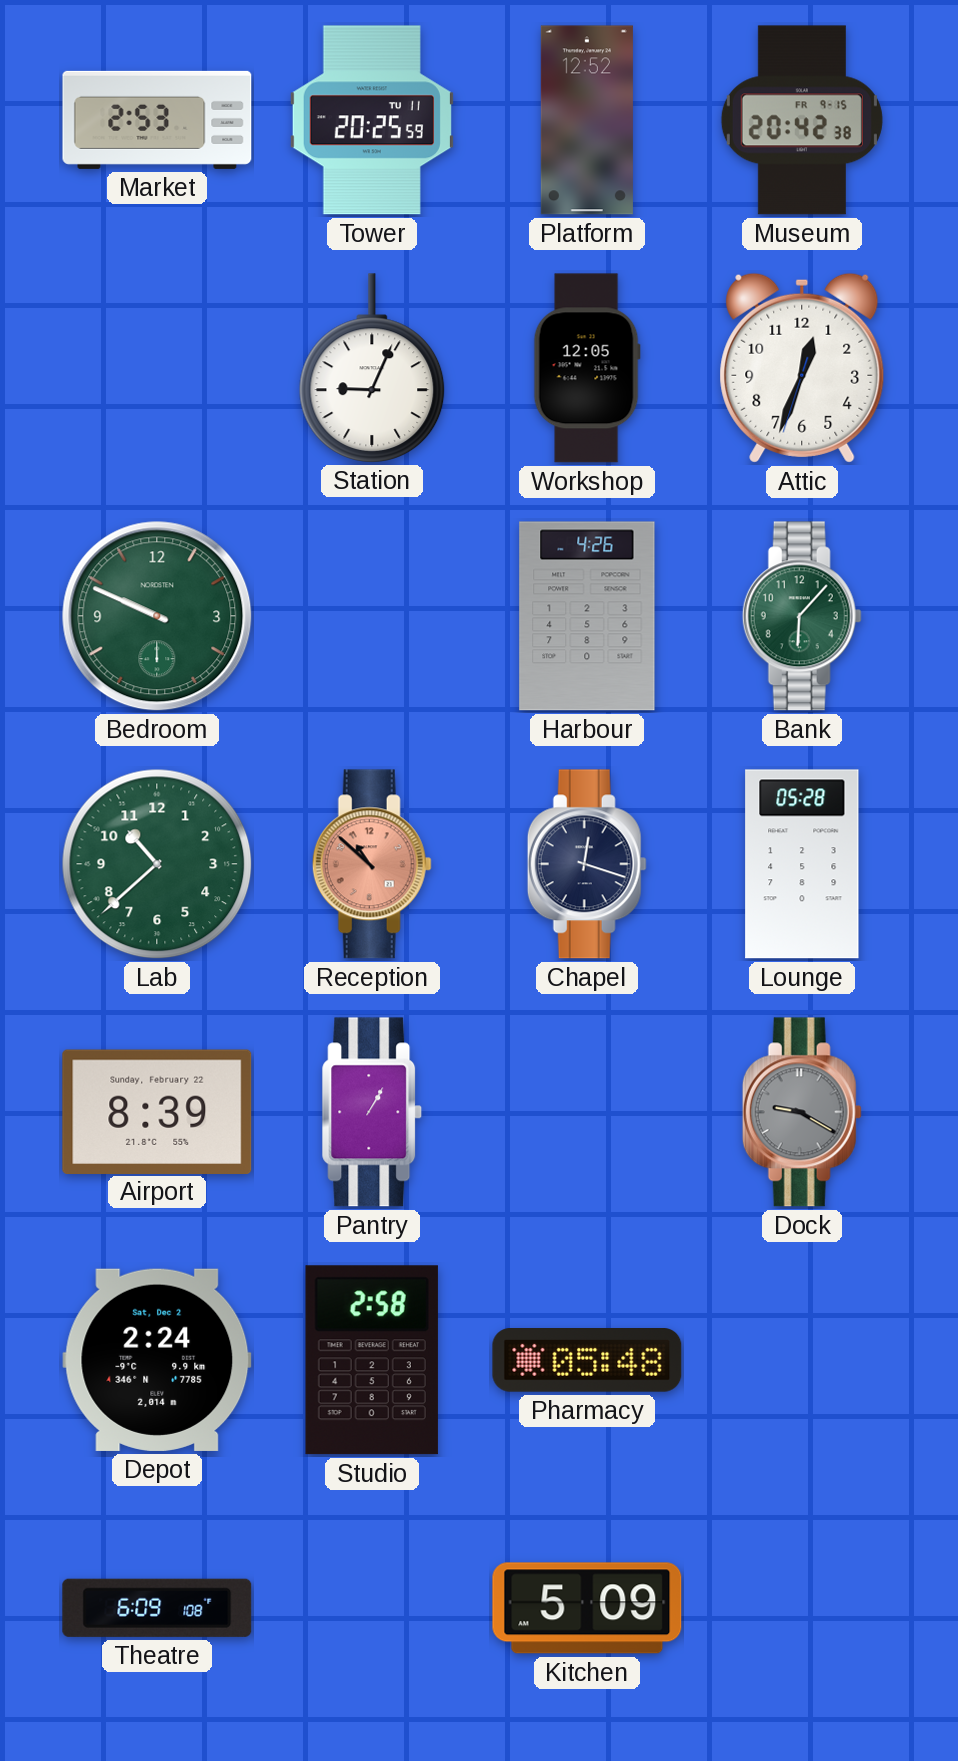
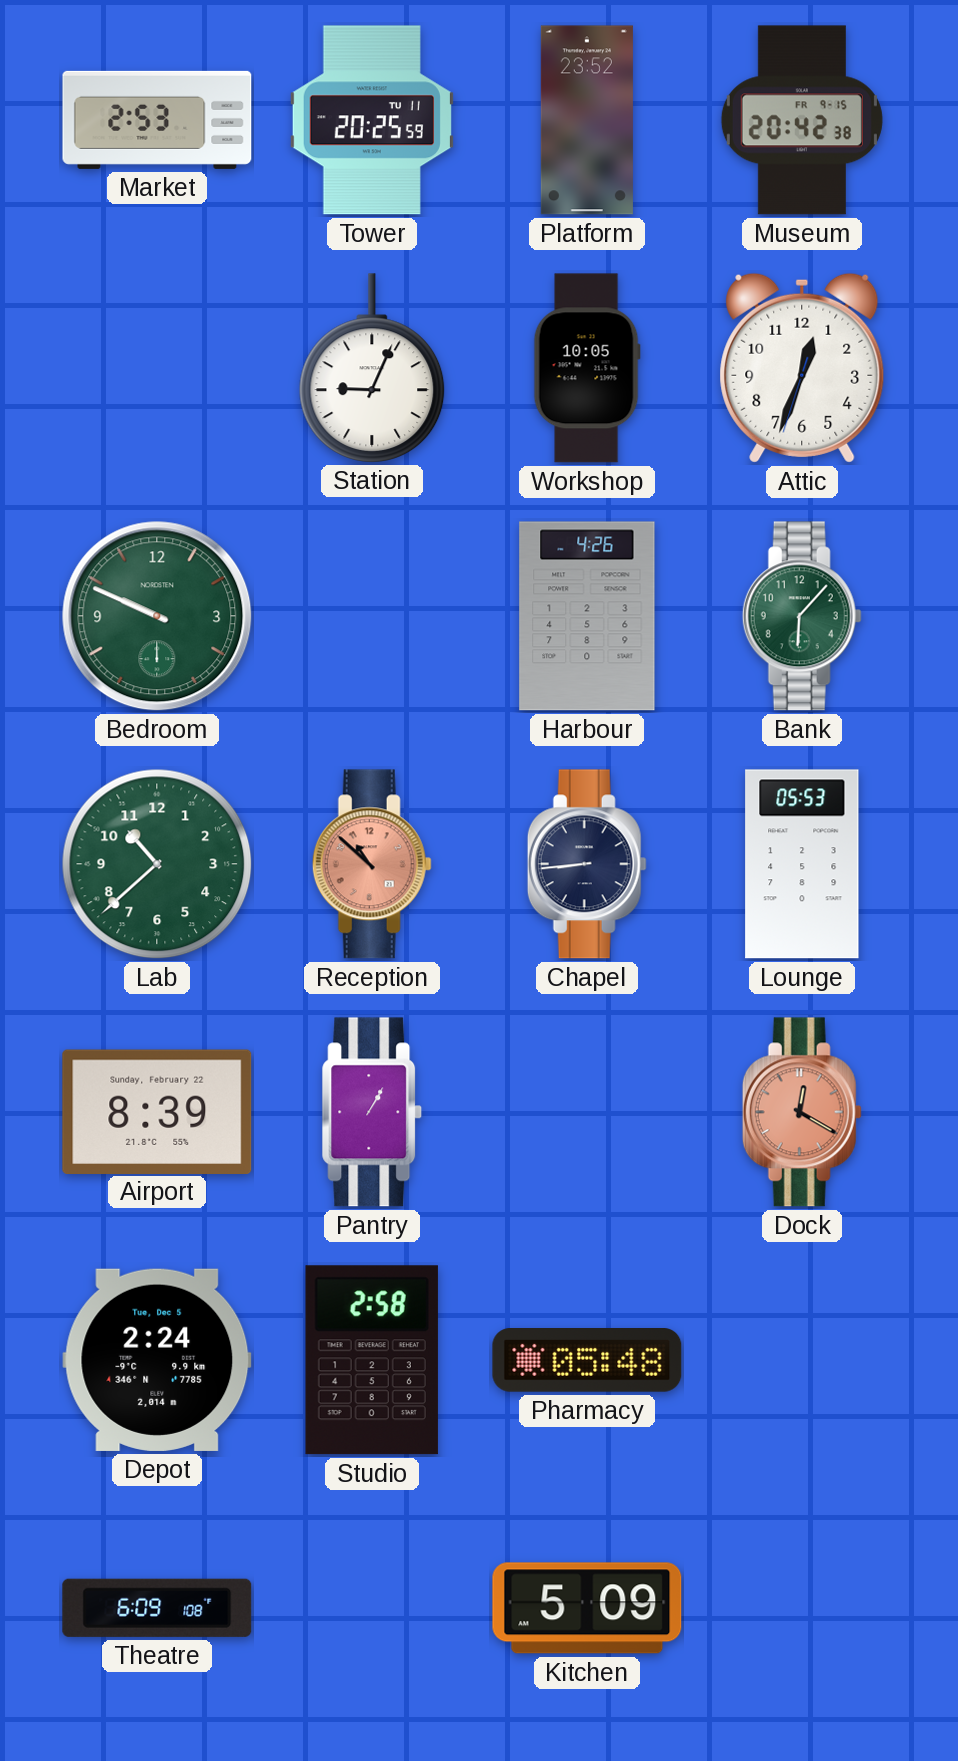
Platform: 12:52 -> 23:52
Workshop: 12:05 -> 10:05
Chapel: 12:18 -> 8:44
Lounge: 05:28 -> 05:53
Dock: 9:20 -> 12:20
Dock dial: grey -> salmon
Depot date: Sat, Dec 2 -> Tue, Dec 5
